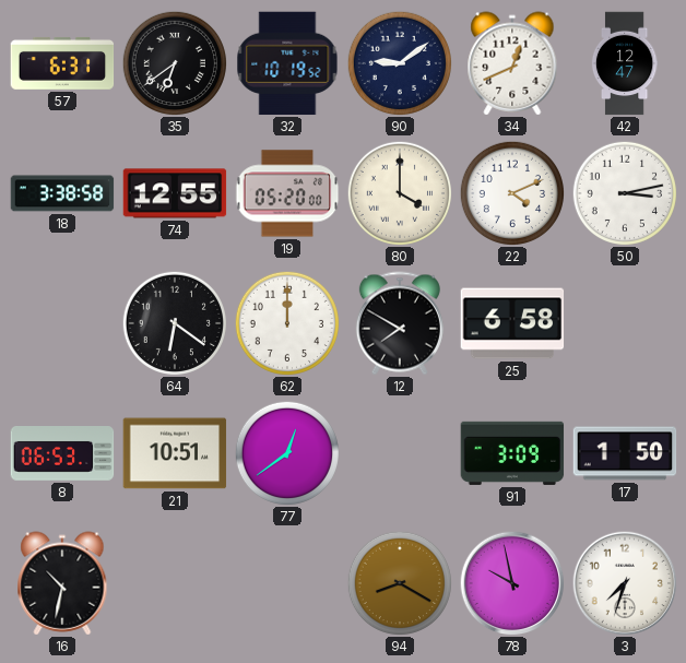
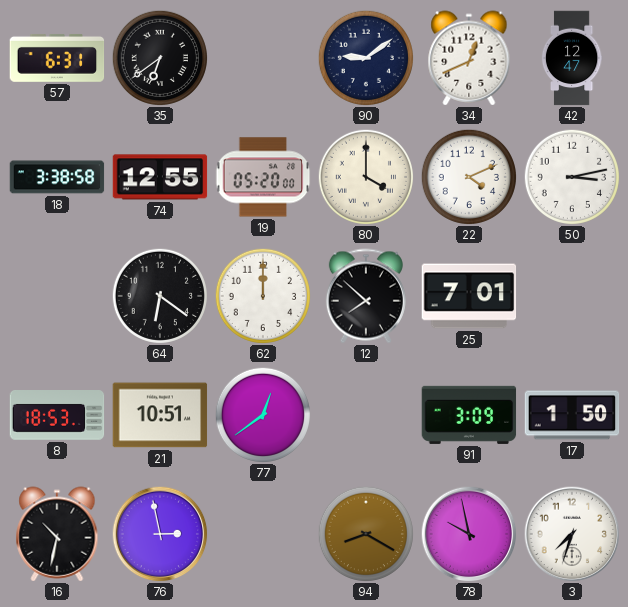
32: 10:19 -> none
12: 7:50 -> 7:52
25: 6:58 -> 7:01
8: 06:53 -> 18:53
76: none -> 2:58
